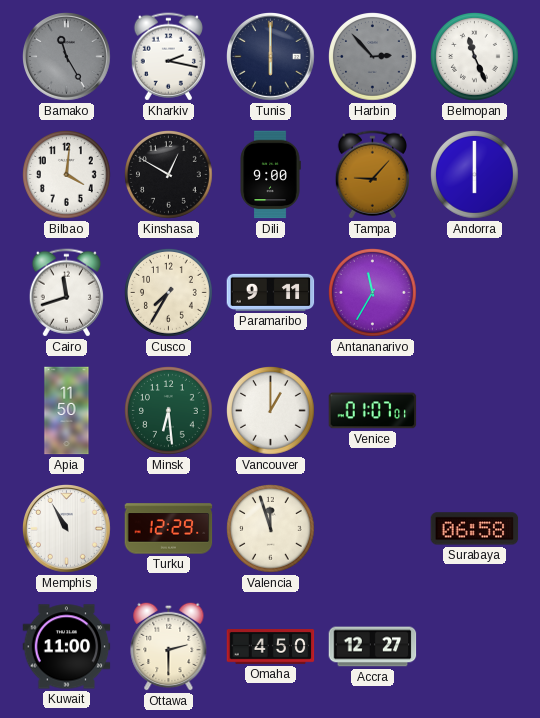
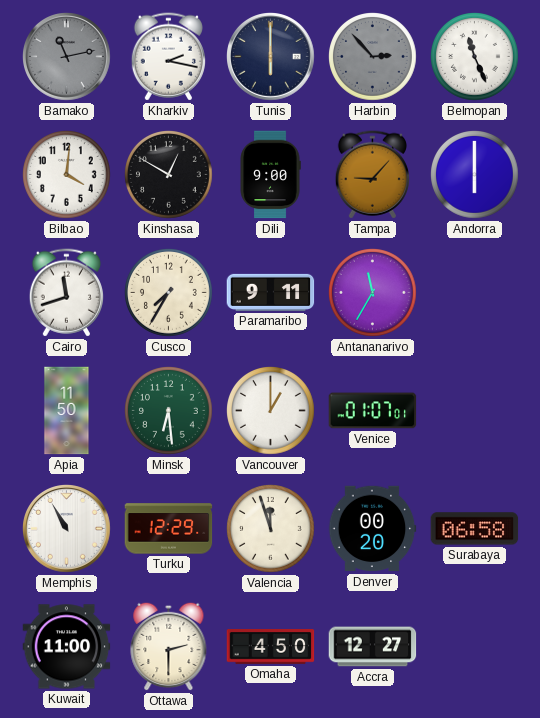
Bamako: 11:25 -> 11:13
Denver: none -> 00:20
